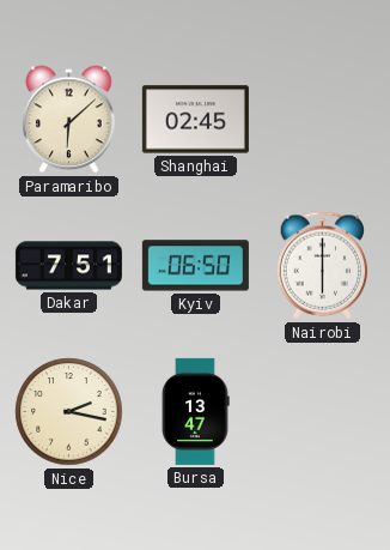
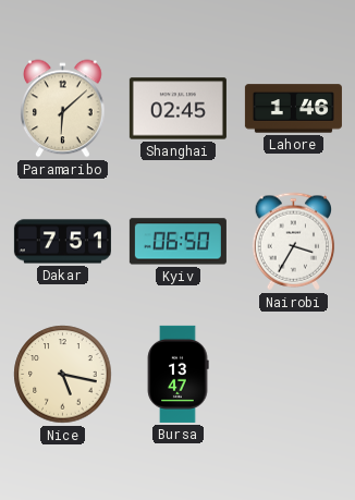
Lahore: none -> 1:46
Nairobi: 6:00 -> 3:35
Nice: 2:17 -> 5:17
